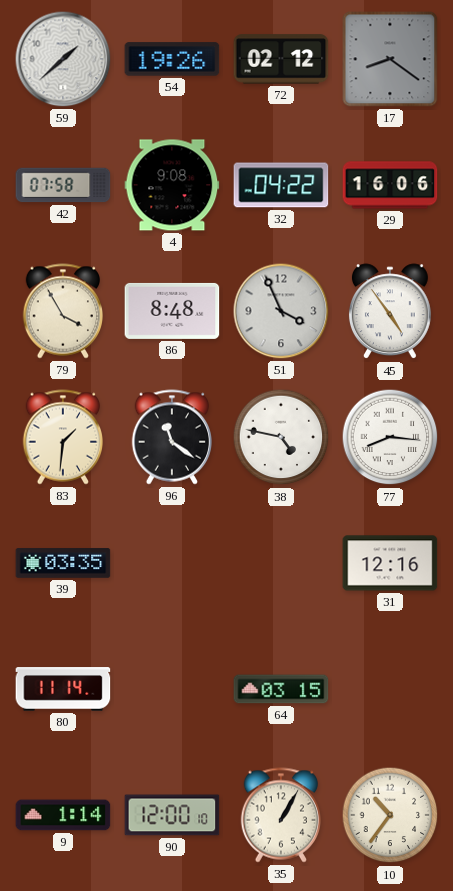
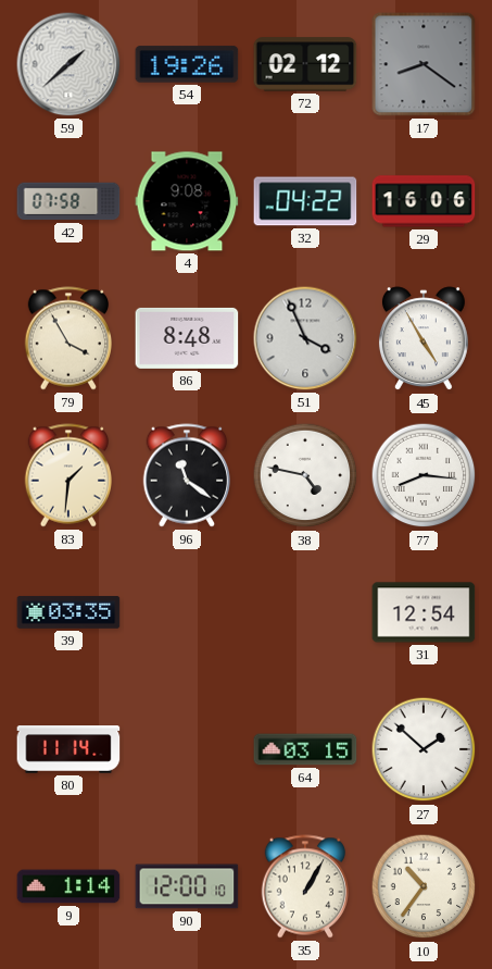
45: 4:54 -> 4:55
31: 12:16 -> 12:54
27: none -> 1:52
